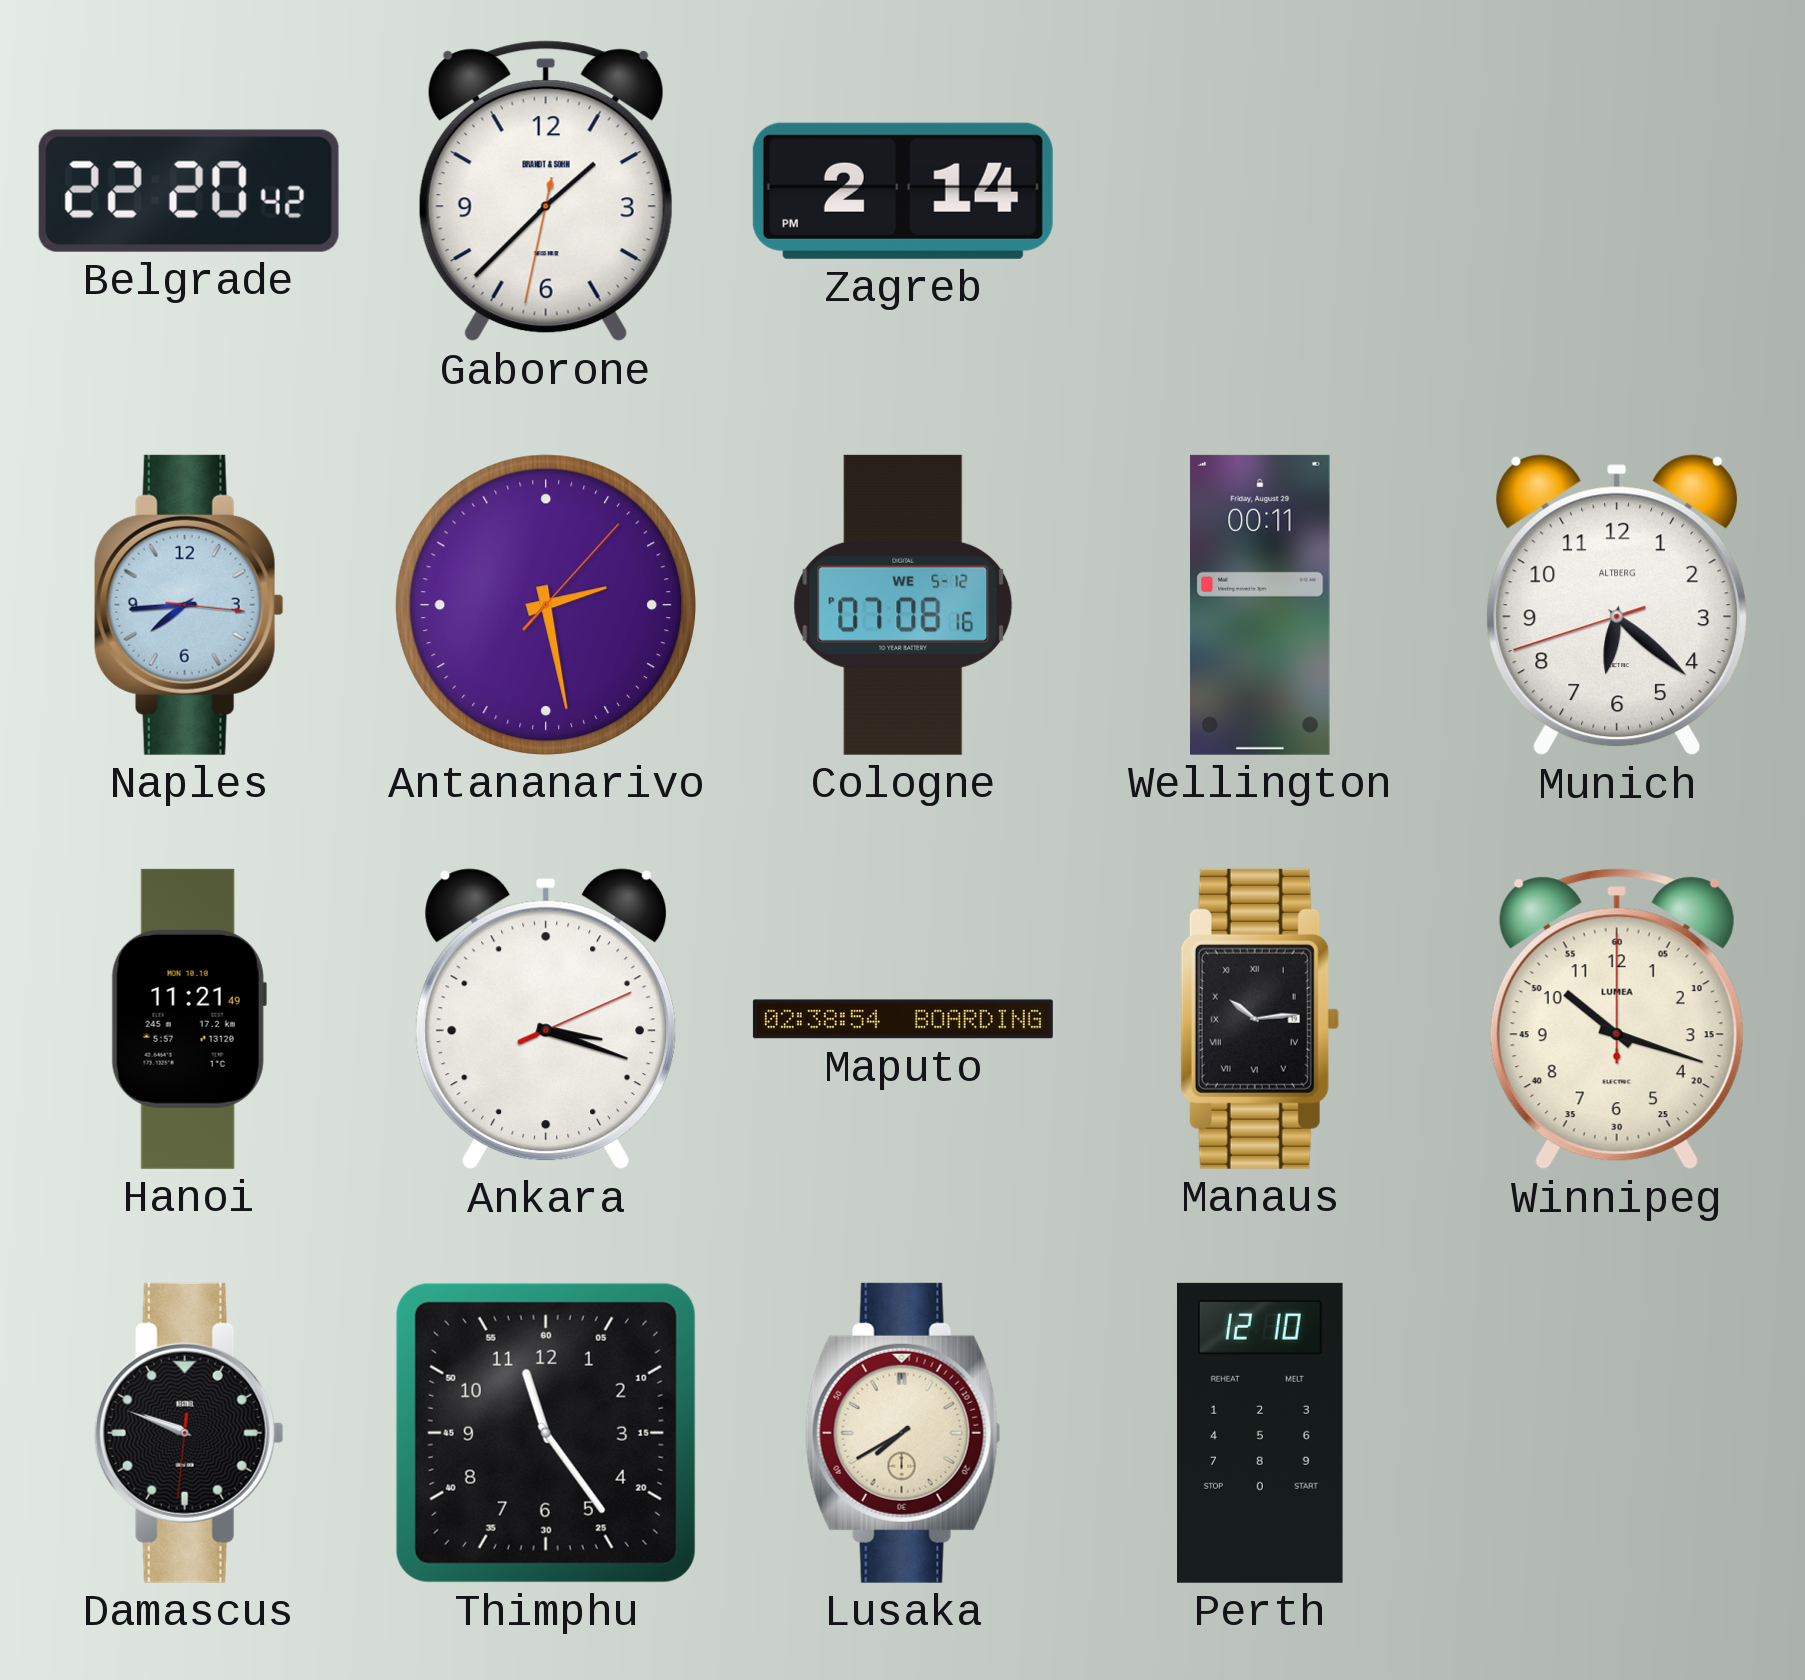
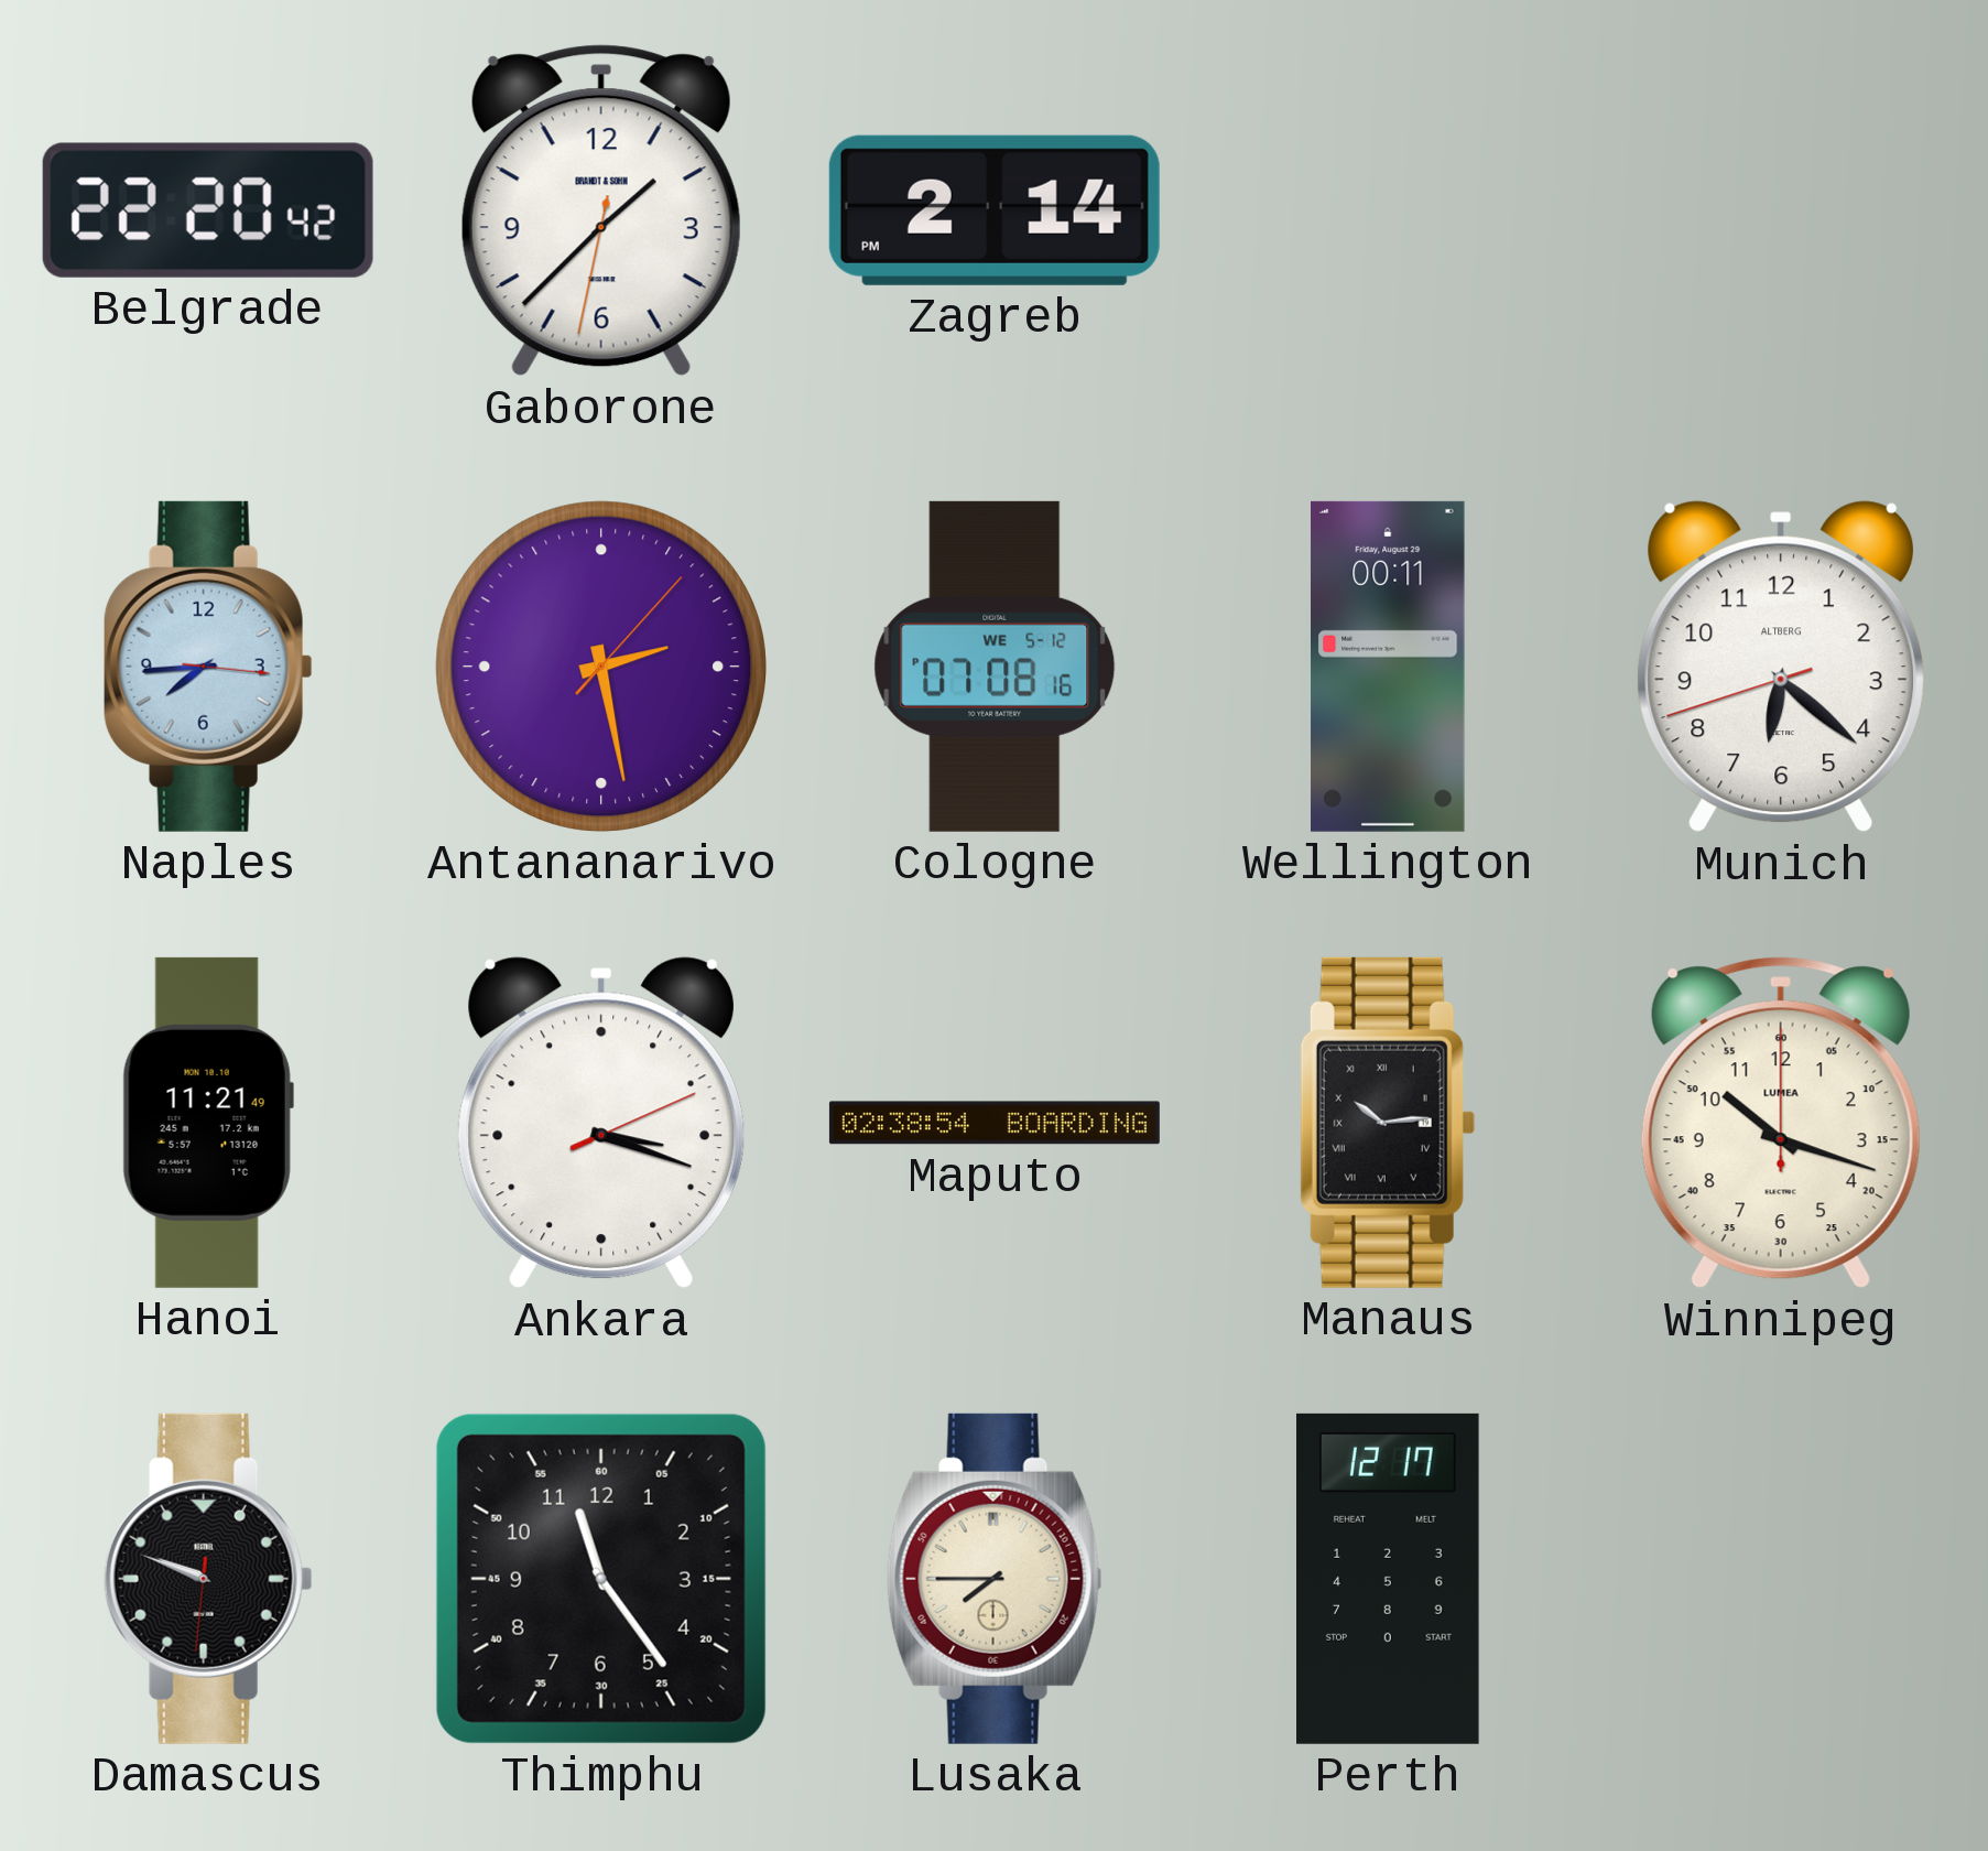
Lusaka: 7:40 -> 7:45
Perth: 12:10 -> 12:17
